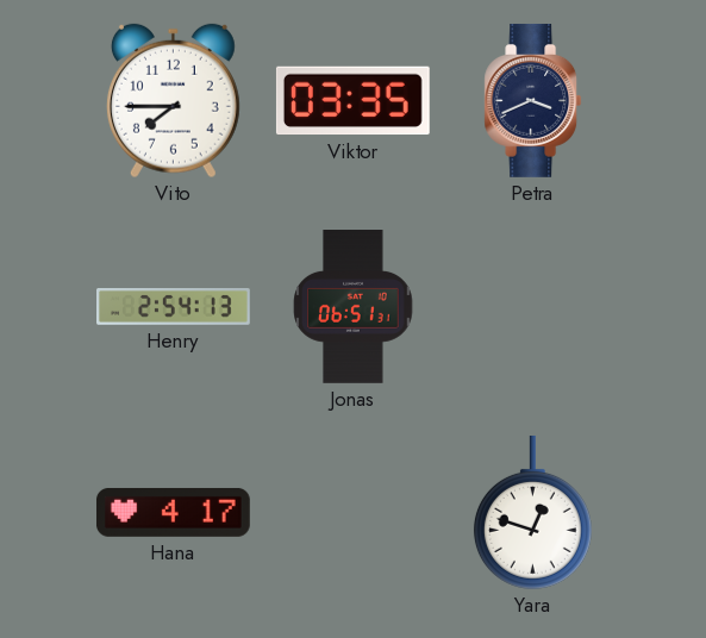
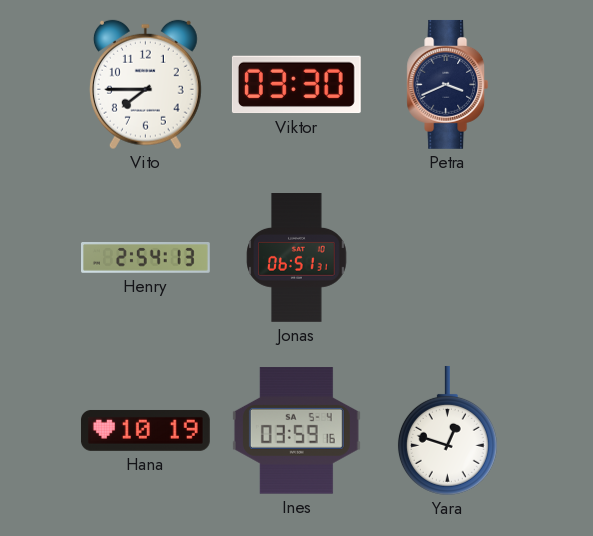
Viktor: 03:35 -> 03:30
Hana: 4:17 -> 10:19
Ines: none -> 03:59
